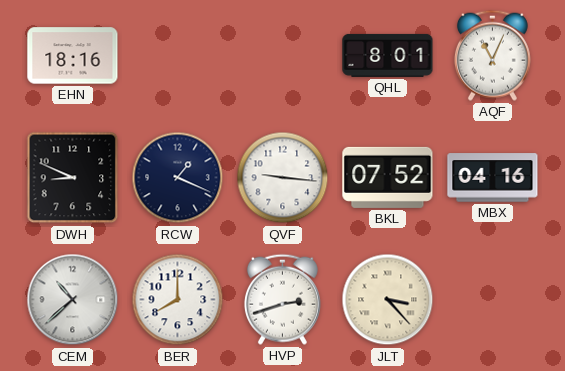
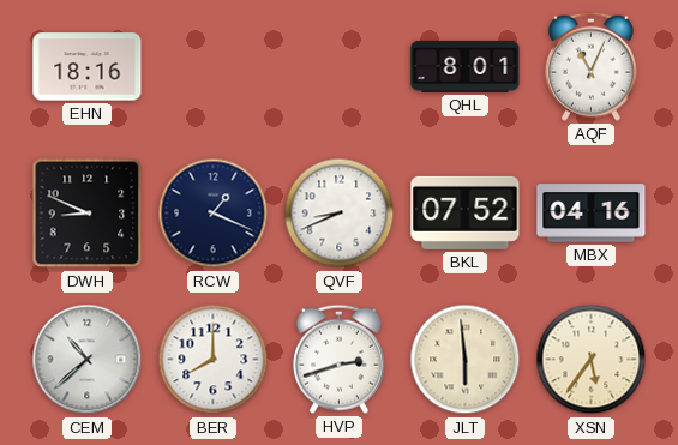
QVF: 9:16 -> 8:41
JLT: 3:23 -> 5:59
XSN: none -> 5:36
